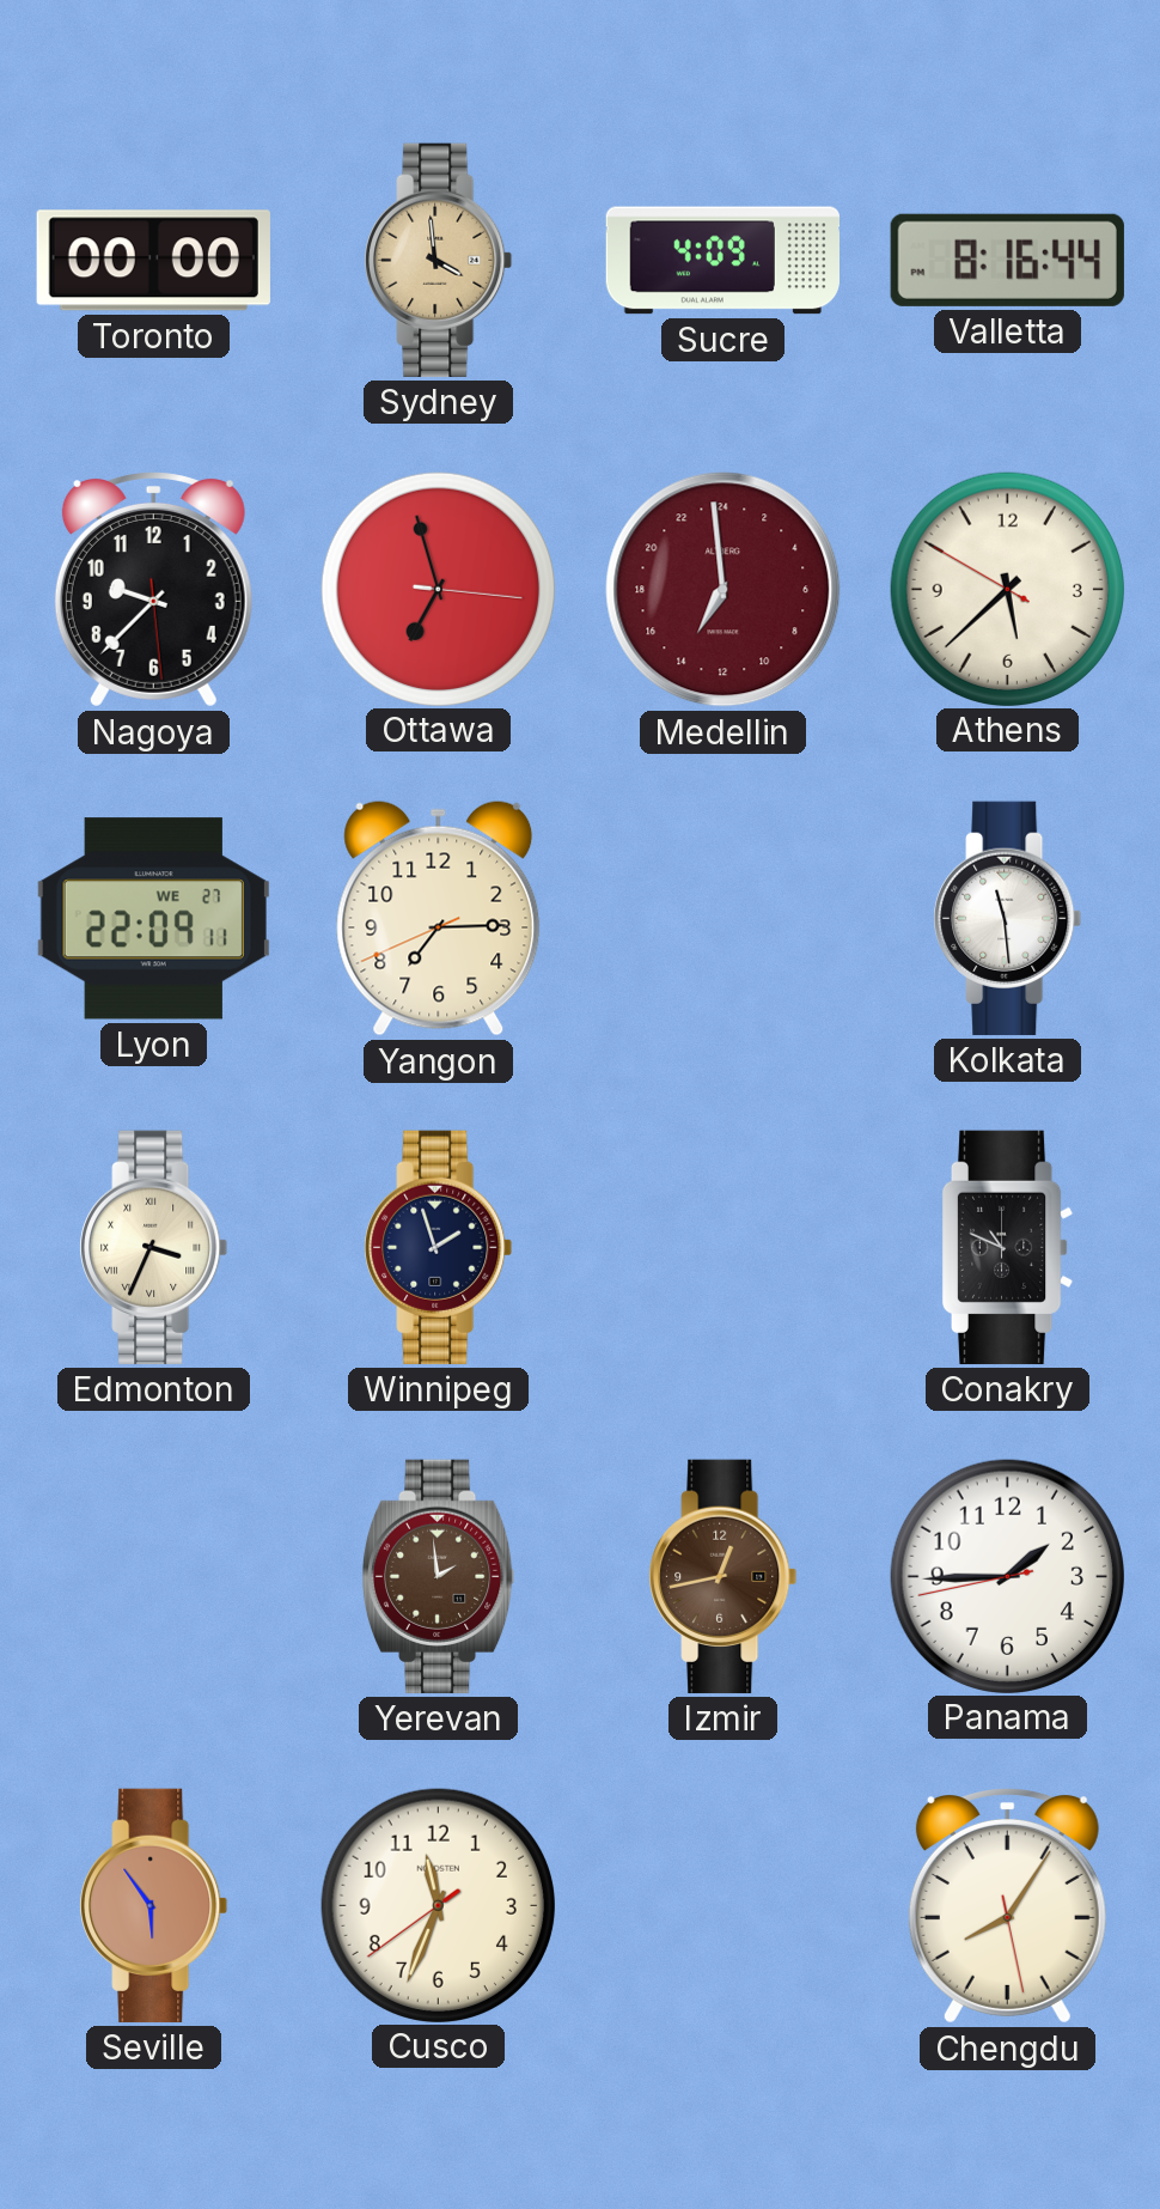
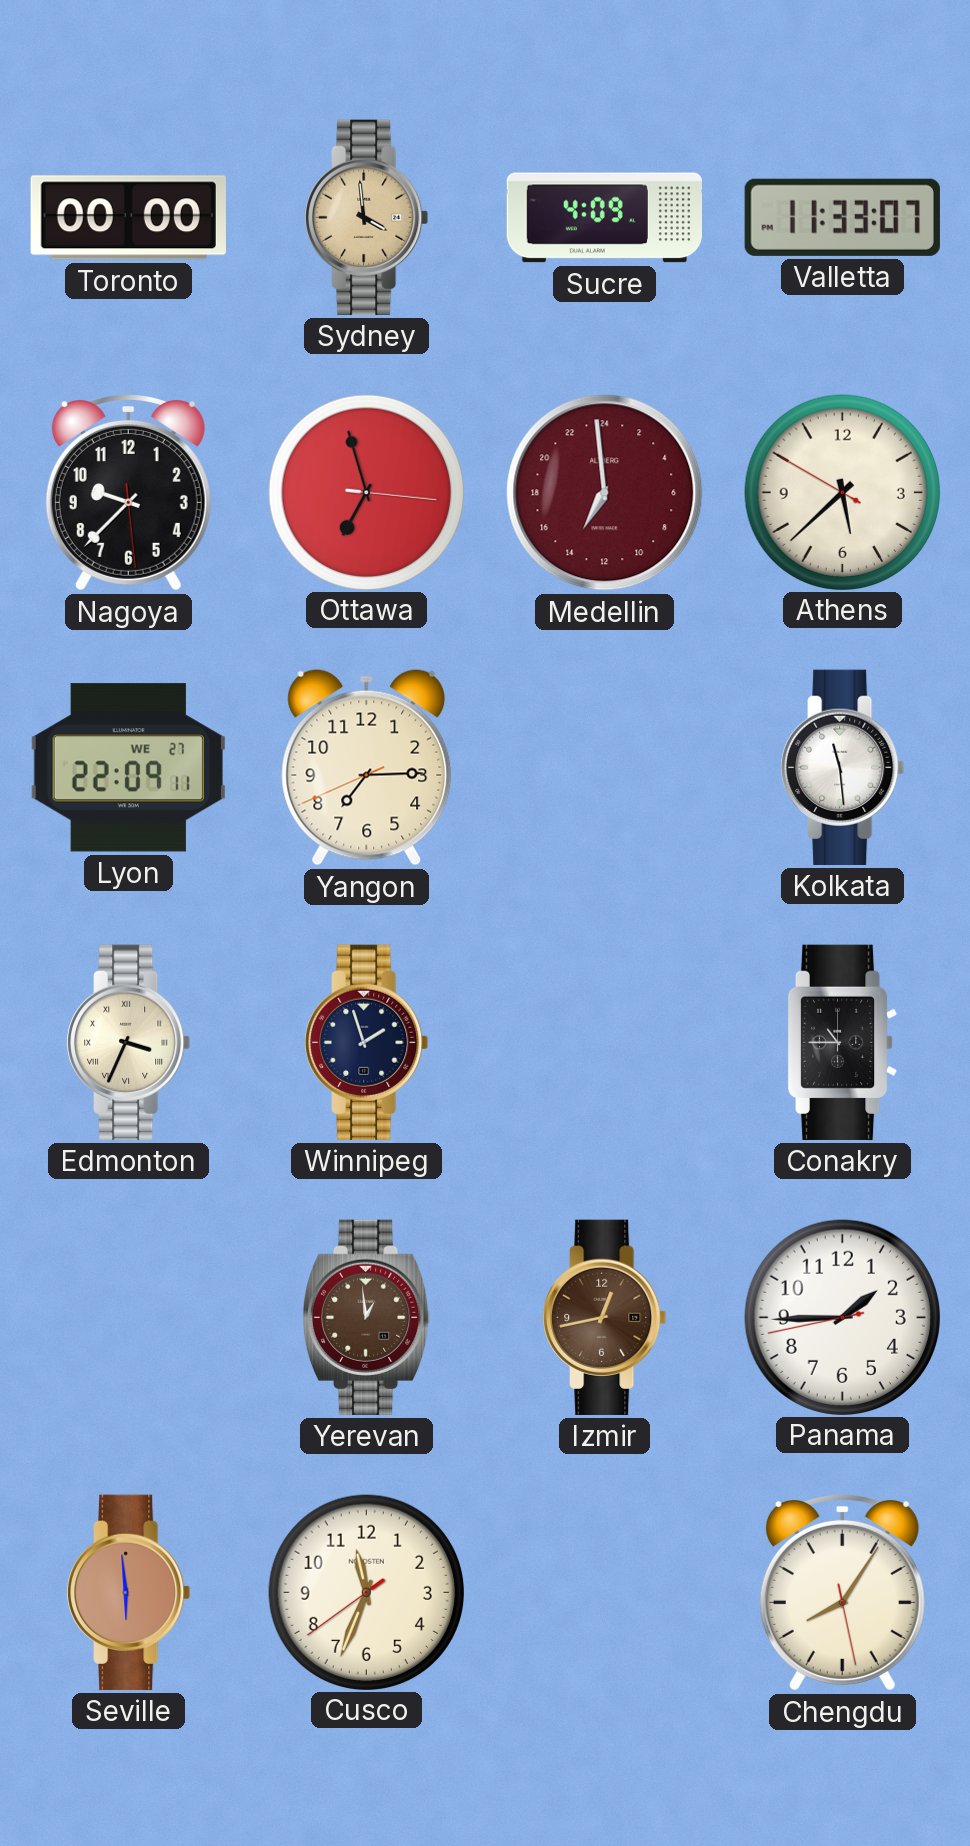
Valletta: 8:16 -> 11:33
Conakry: 10:49 -> 10:45
Yerevan: 1:59 -> 12:59
Seville: 5:54 -> 5:59
